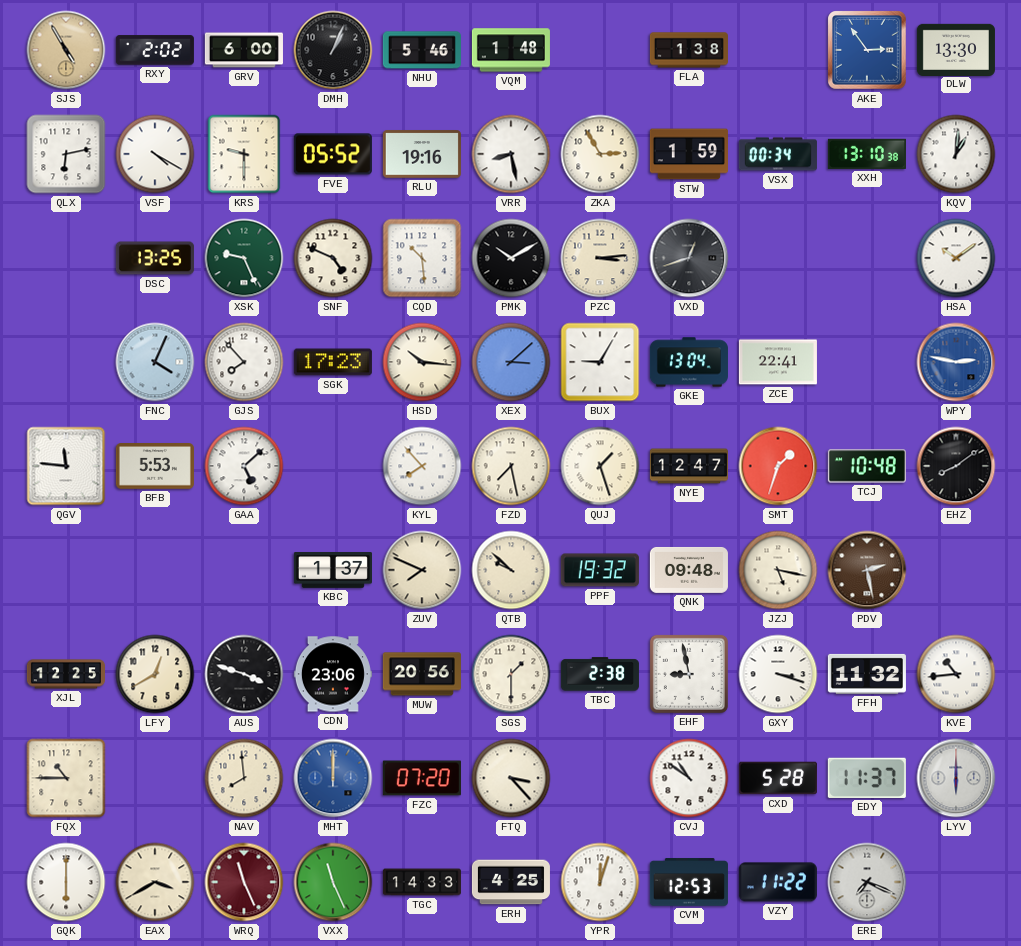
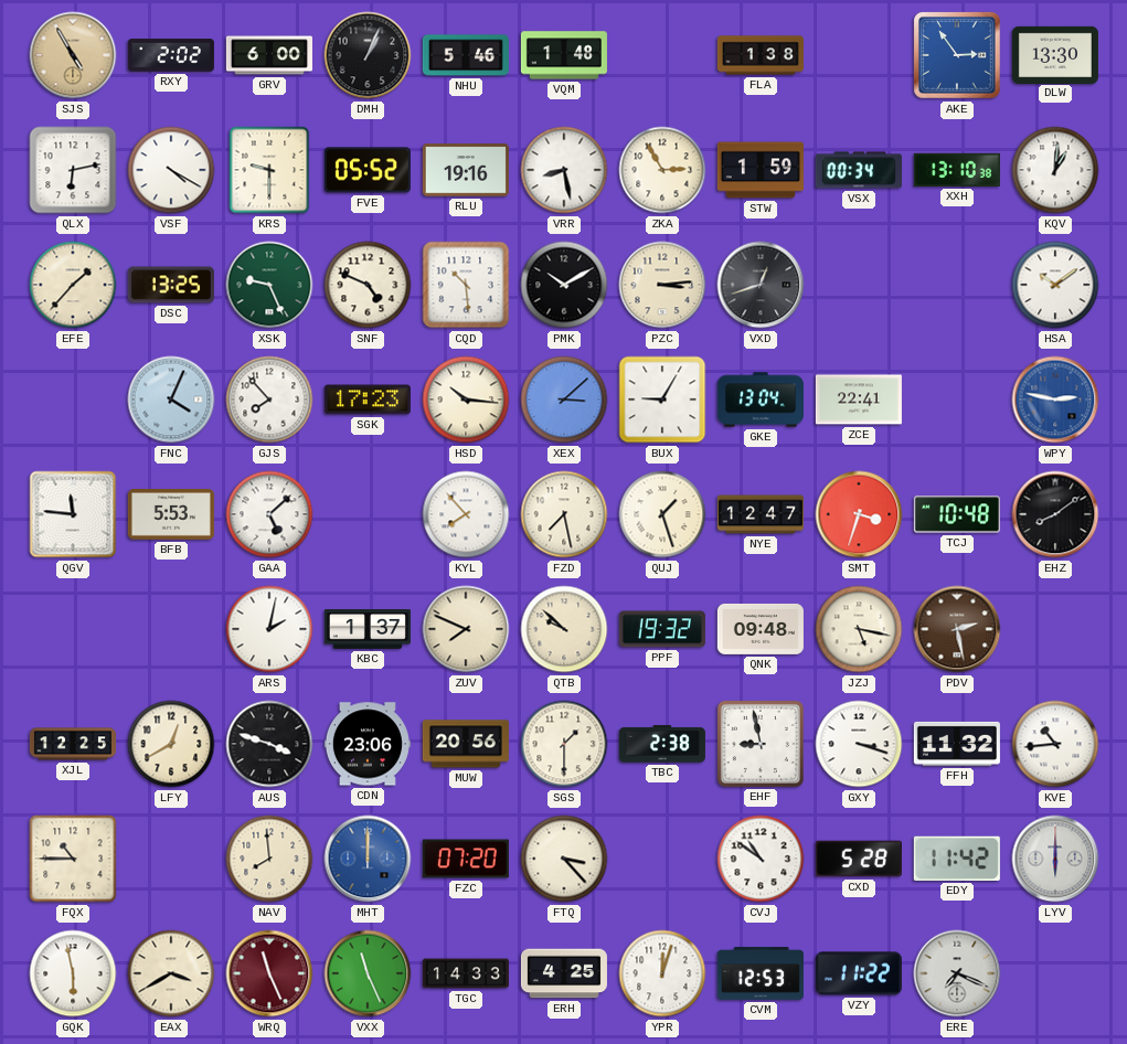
EFE: none -> 1:37
SMT: 1:33 -> 3:33
ARS: none -> 2:02
EDY: 11:37 -> 11:42
GQK: 6:00 -> 5:58
